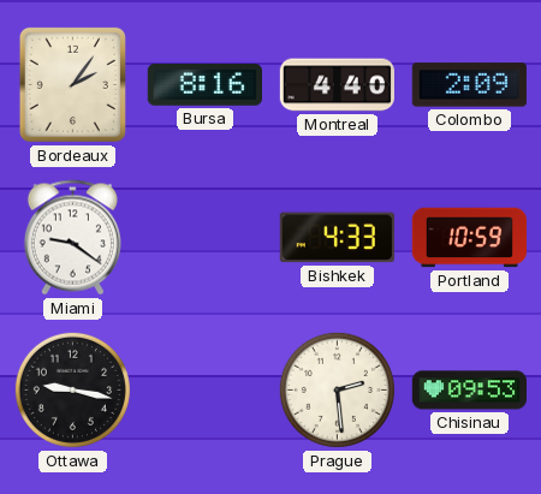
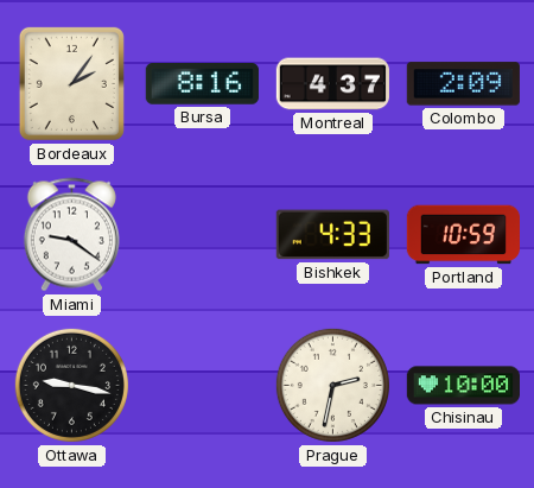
Montreal: 4:40 -> 4:37
Prague: 2:29 -> 2:32
Chisinau: 09:53 -> 10:00
